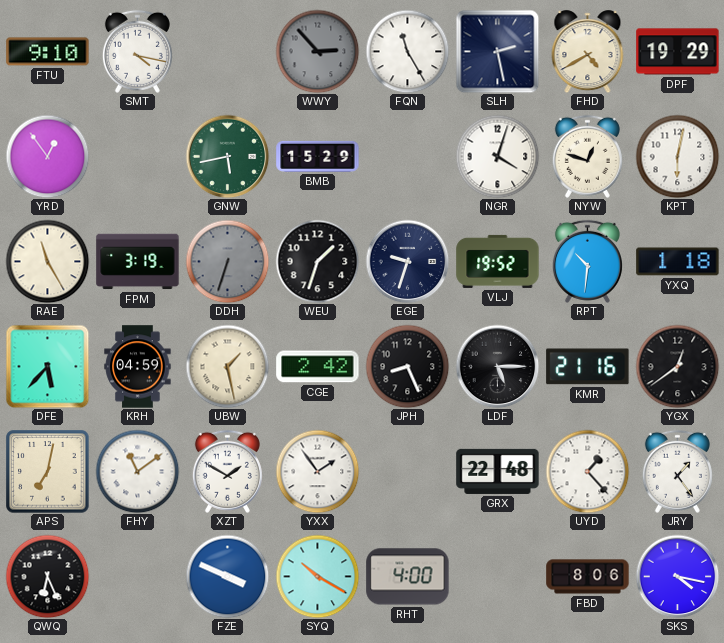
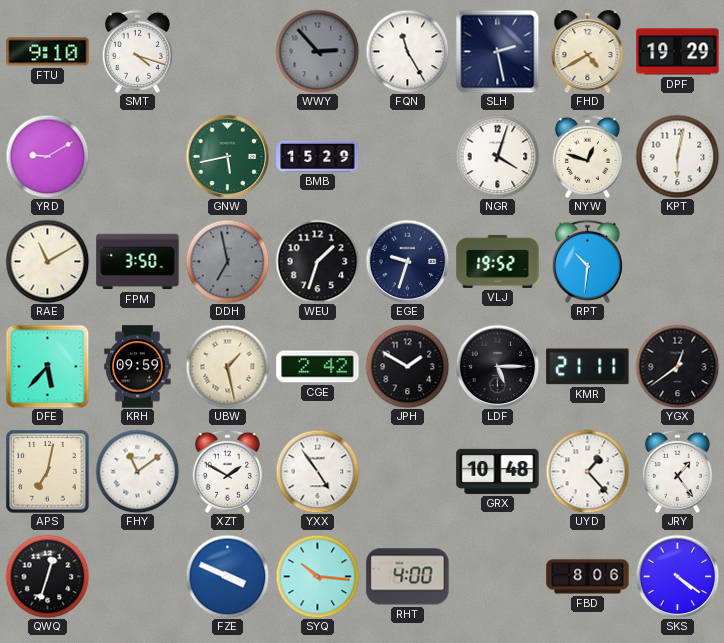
SMT: 4:17 -> 4:18
YRD: 12:54 -> 9:10
RAE: 11:25 -> 11:10
FPM: 3:19 -> 3:50
DDH: 6:33 -> 6:58
YXQ: 1:18 -> none
KRH: 04:59 -> 09:59
JPH: 8:26 -> 1:50
KMR: 21:16 -> 21:11
YXX: 1:54 -> 4:54
GRX: 22:48 -> 10:48
QWQ: 6:26 -> 12:33
SYQ: 10:20 -> 10:16
SKS: 4:17 -> 4:21
